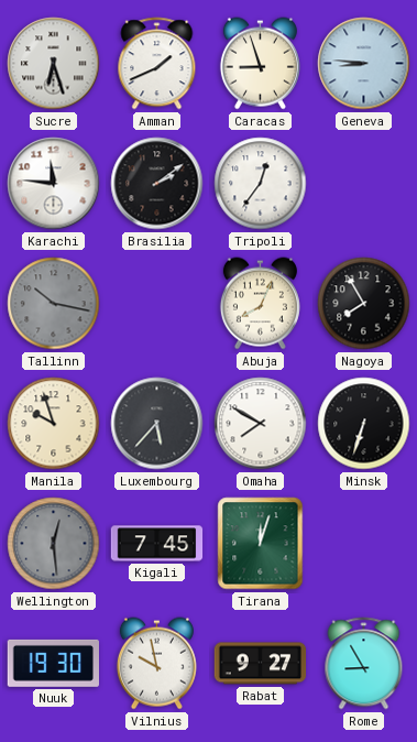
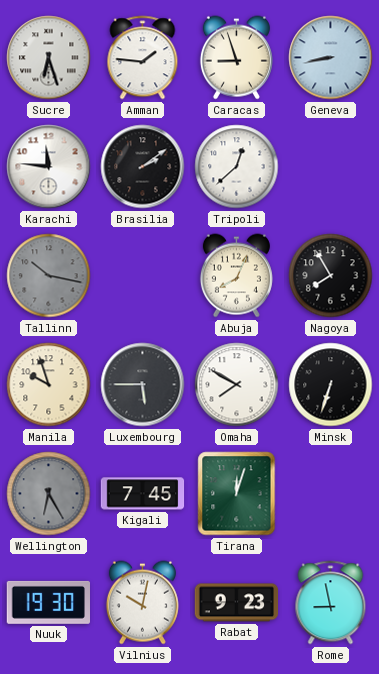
Amman: 1:41 -> 1:46
Geneva: 8:46 -> 8:43
Tripoli: 12:36 -> 12:38
Luxembourg: 5:37 -> 5:45
Wellington: 12:29 -> 6:25
Vilnius: 9:58 -> 10:02
Rabat: 9:27 -> 9:23
Rome: 8:55 -> 8:58
